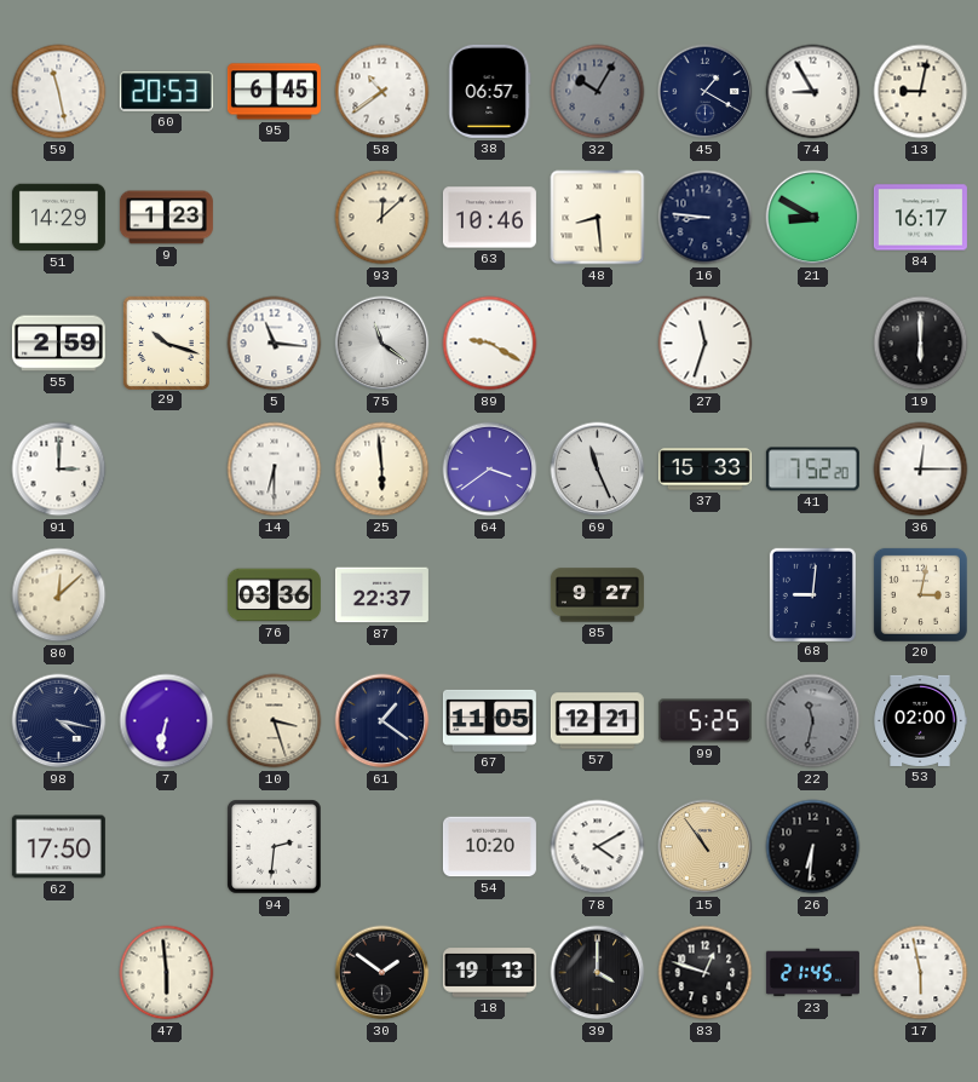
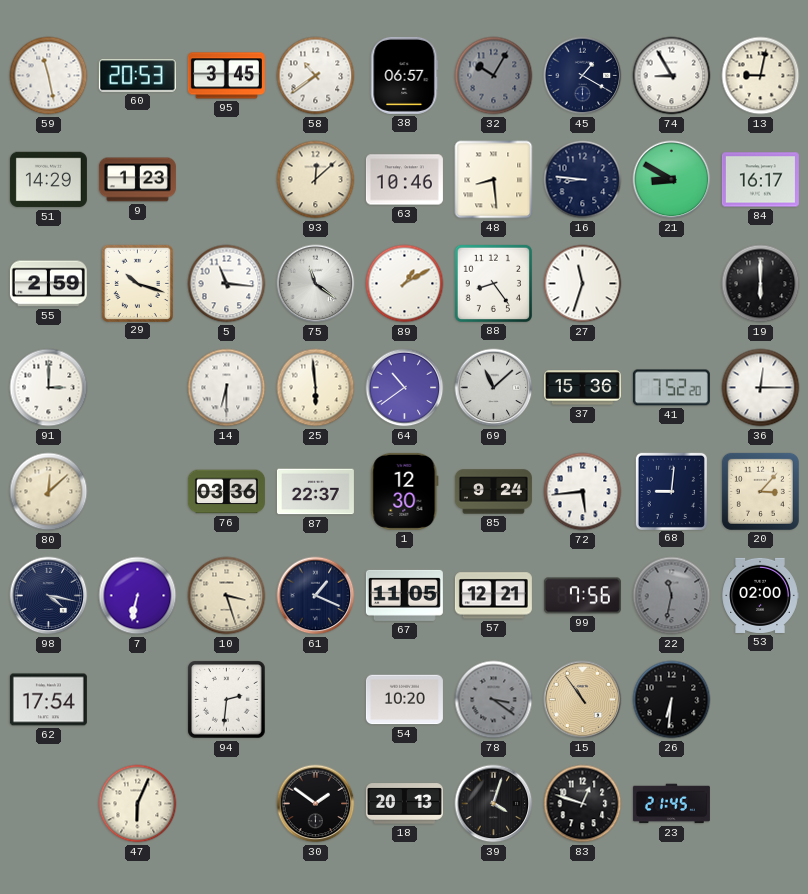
95: 6:45 -> 3:45
89: 9:20 -> 1:10
88: none -> 8:24
64: 3:39 -> 10:39
69: 11:26 -> 11:08
37: 15:33 -> 15:36
1: none -> 12:30
85: 9:27 -> 9:24
72: none -> 5:44
20: 3:02 -> 3:07
61: 1:21 -> 1:19
99: 5:25 -> 7:56
62: 17:50 -> 17:54
78: 4:10 -> 3:21
78 dial: white -> grey
47: 5:59 -> 6:04
18: 19:13 -> 20:13
39: 4:00 -> 4:03
17: 5:58 -> none
